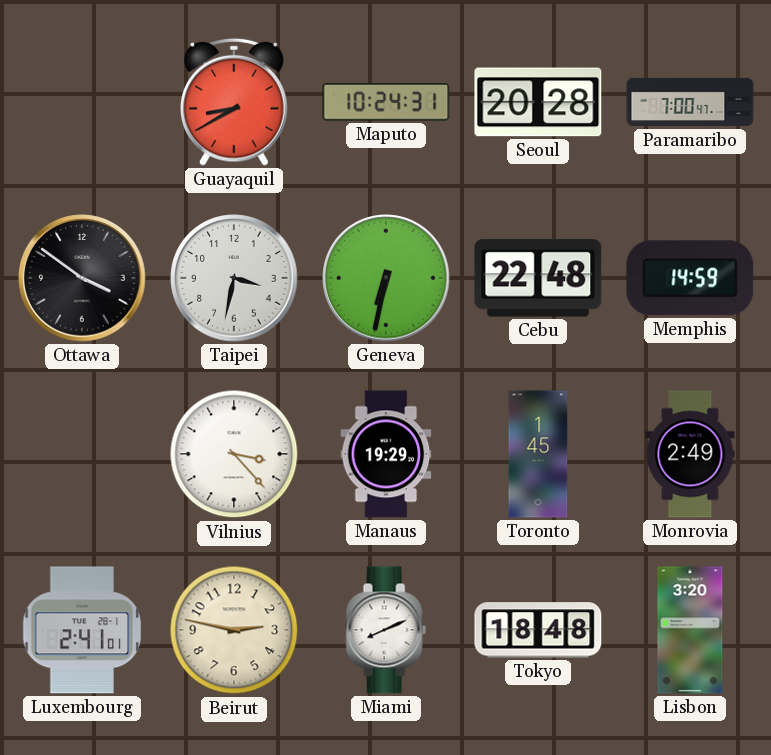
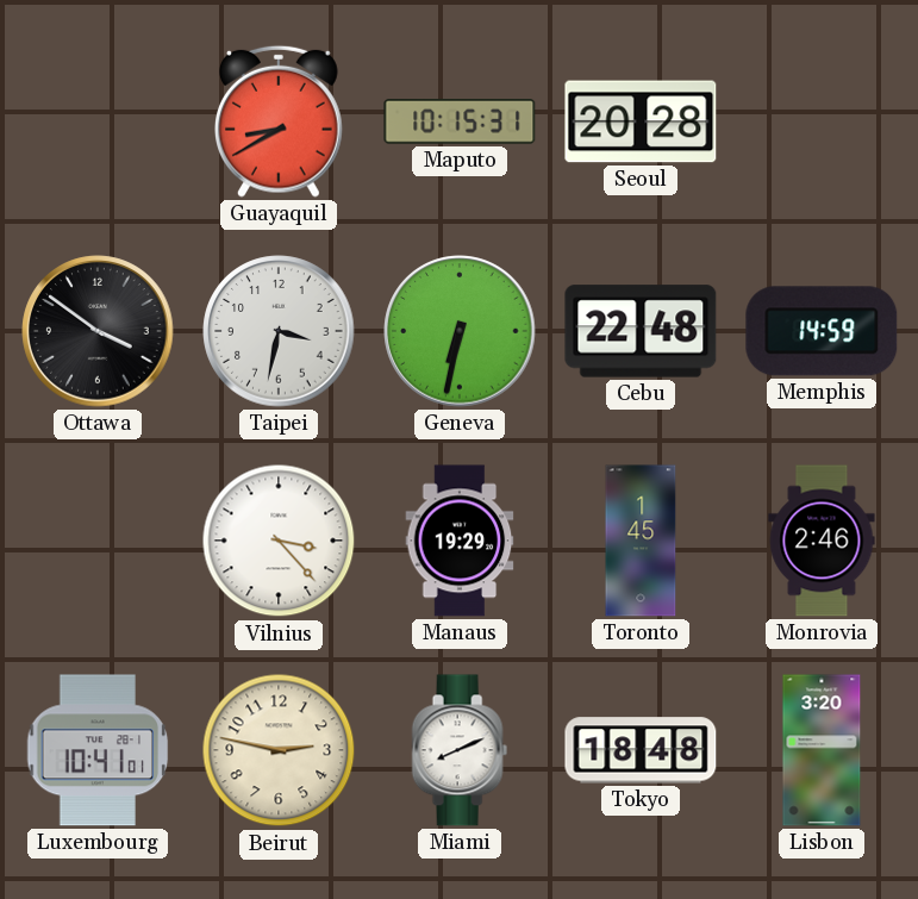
Maputo: 10:24 -> 10:15
Paramaribo: 7:00 -> none
Monrovia: 2:49 -> 2:46
Luxembourg: 2:41 -> 10:41
